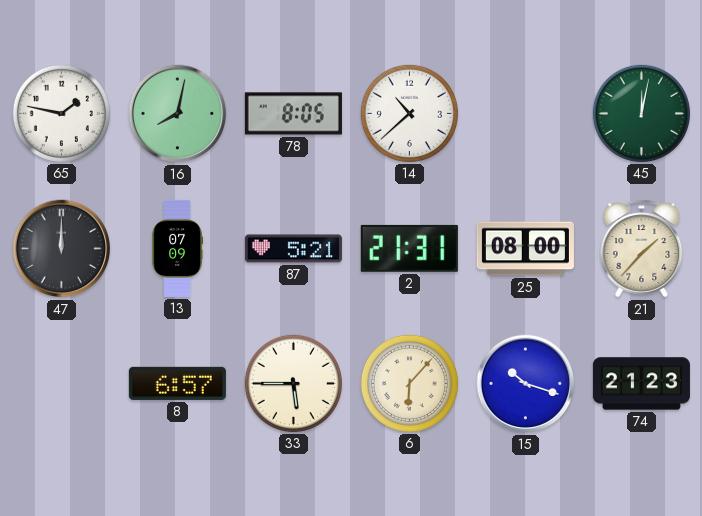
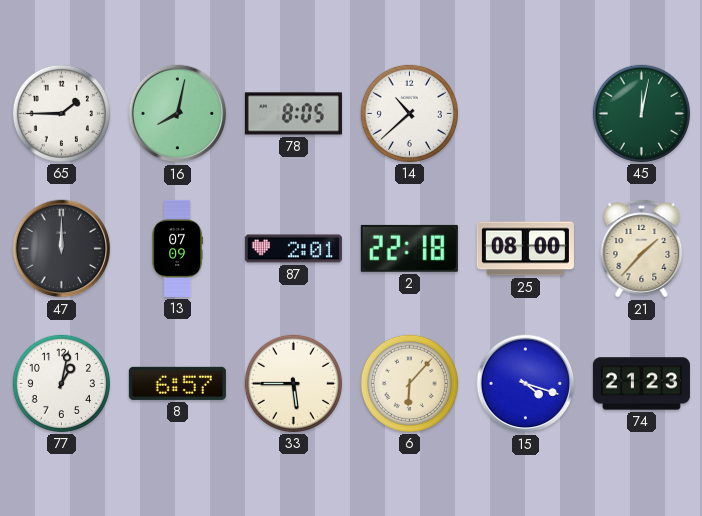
65: 1:47 -> 1:45
87: 5:21 -> 2:01
2: 21:31 -> 22:18
77: none -> 1:02
15: 10:18 -> 4:18
